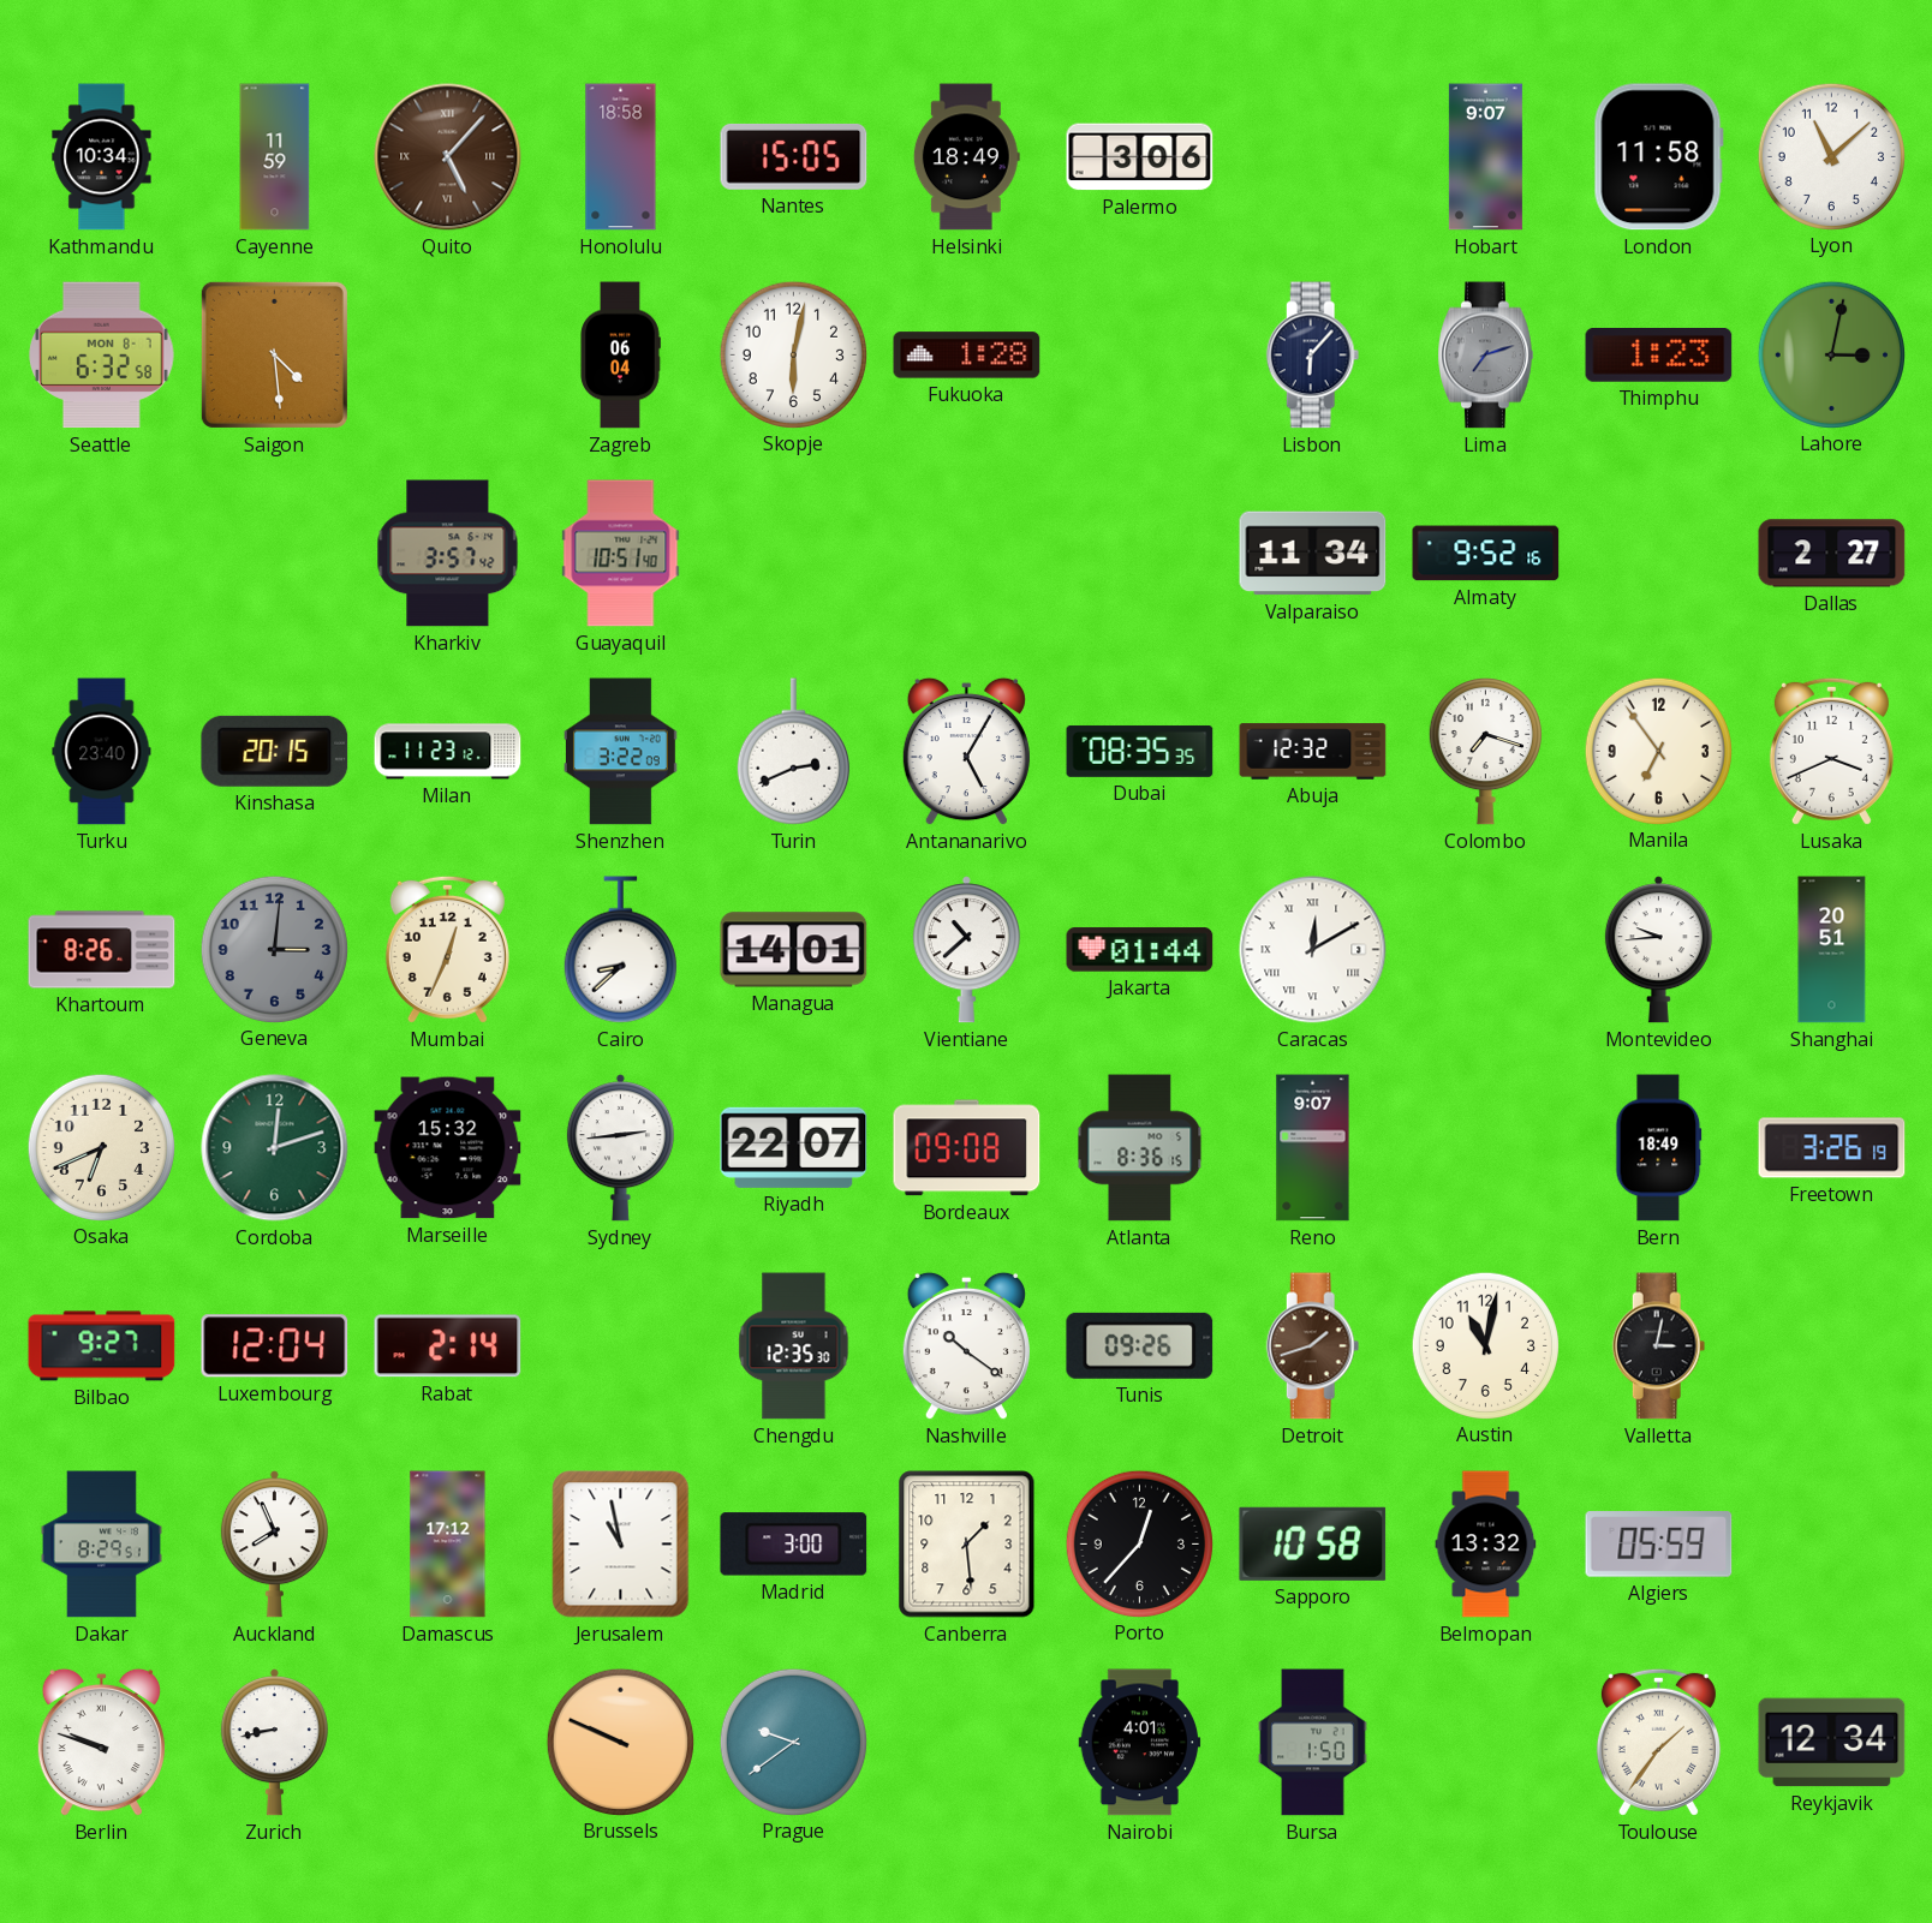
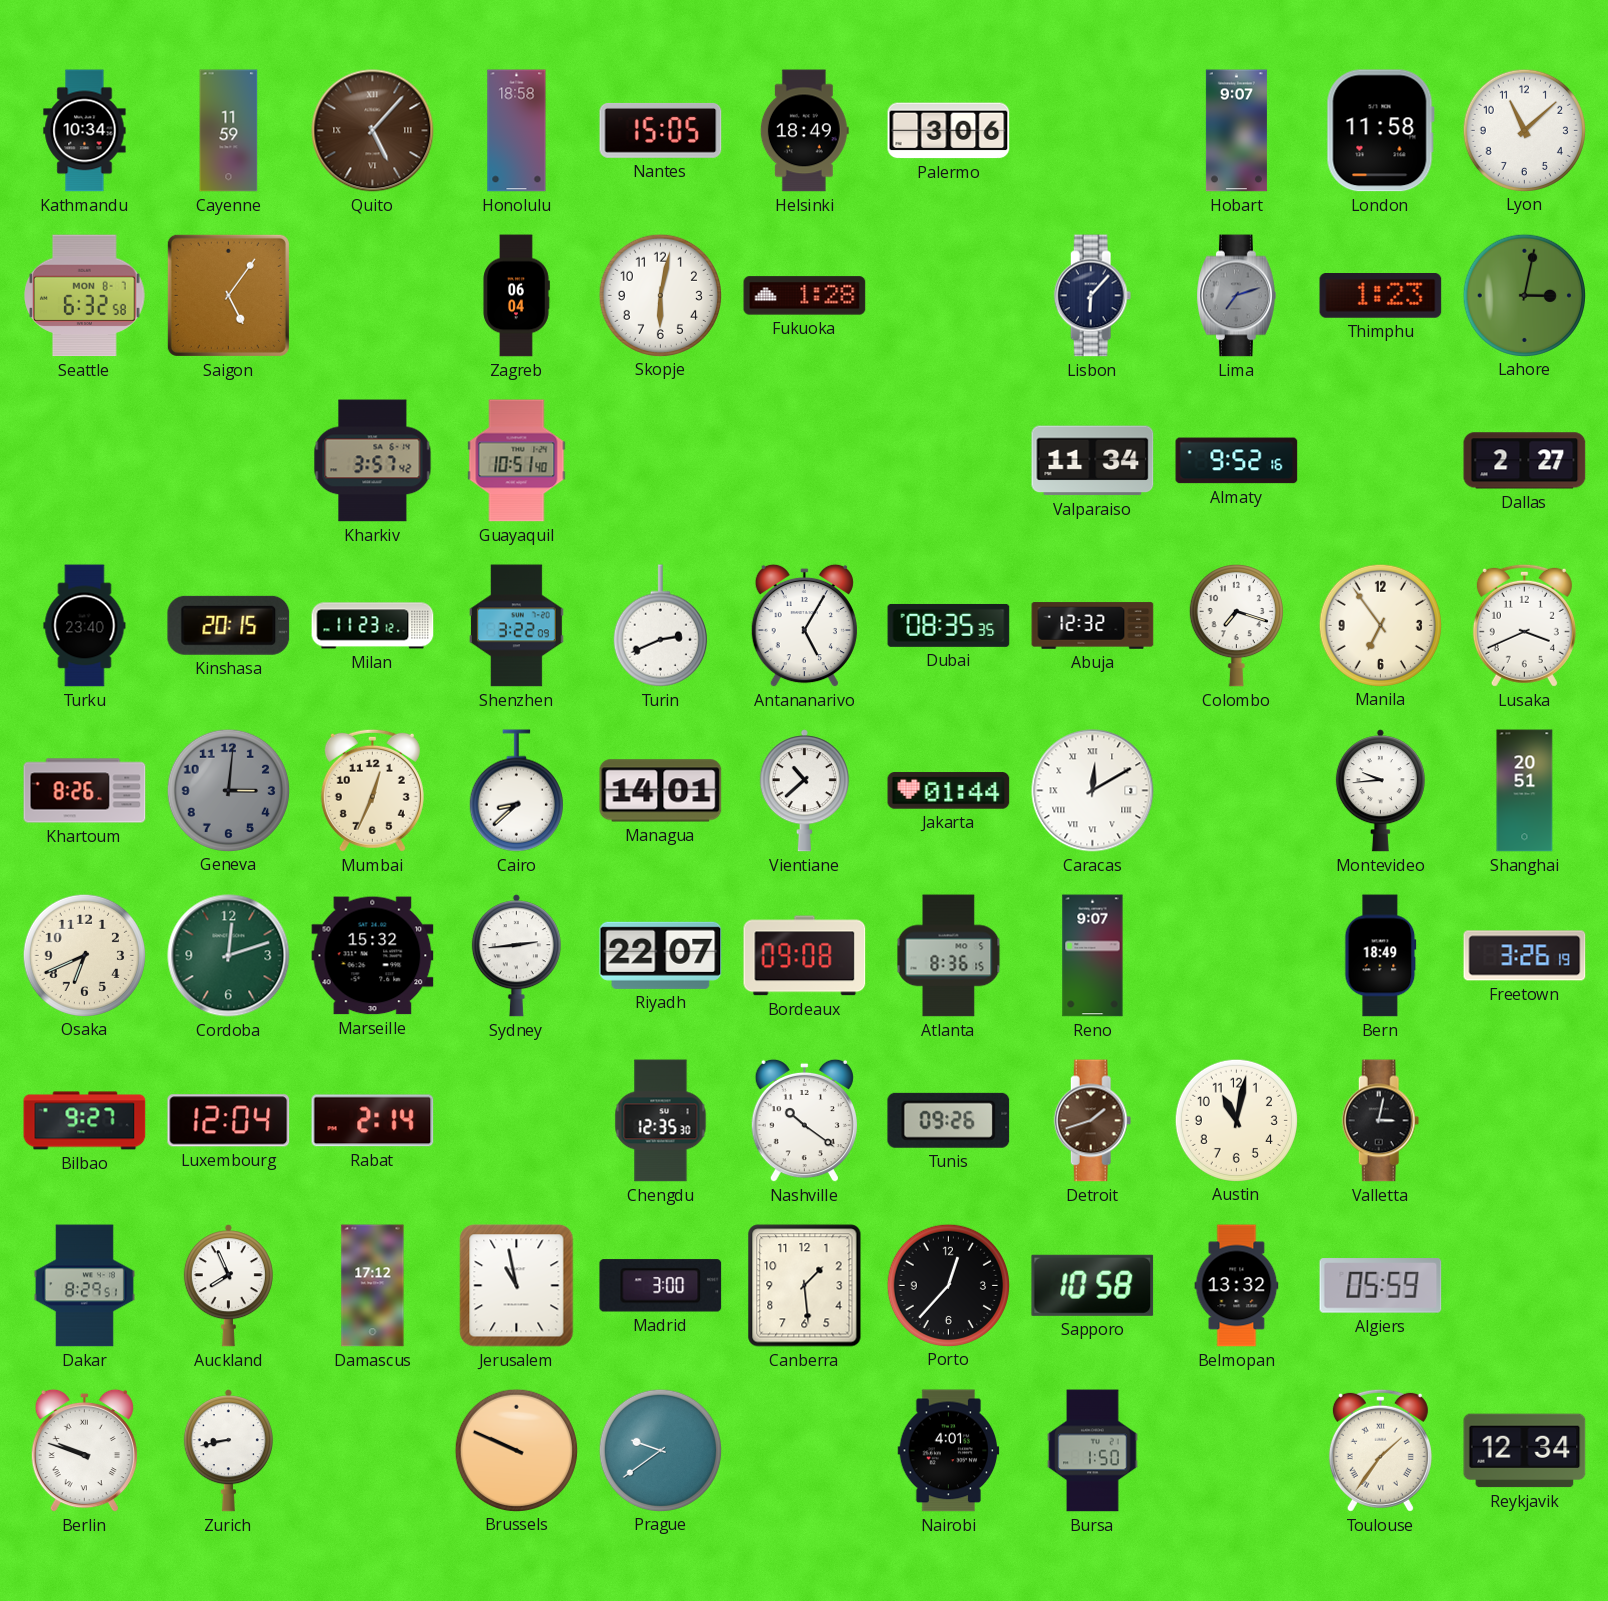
Saigon: 4:29 -> 5:06
